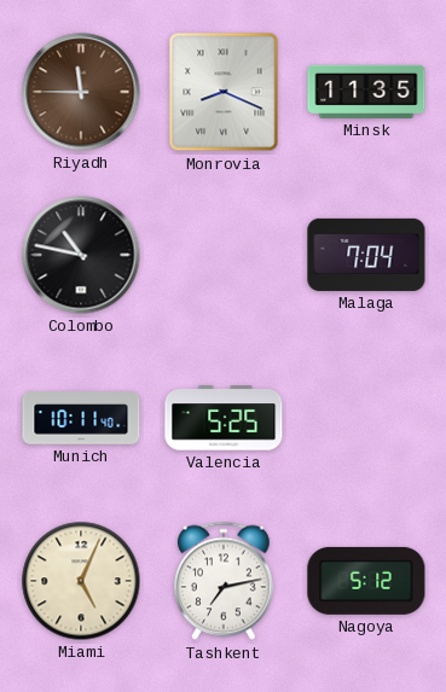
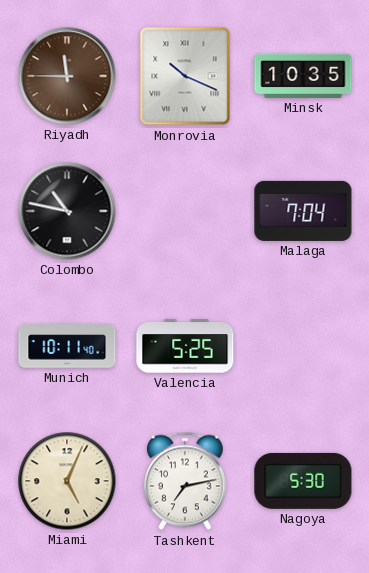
Monrovia: 8:19 -> 10:19
Minsk: 11:35 -> 10:35
Nagoya: 5:12 -> 5:30
